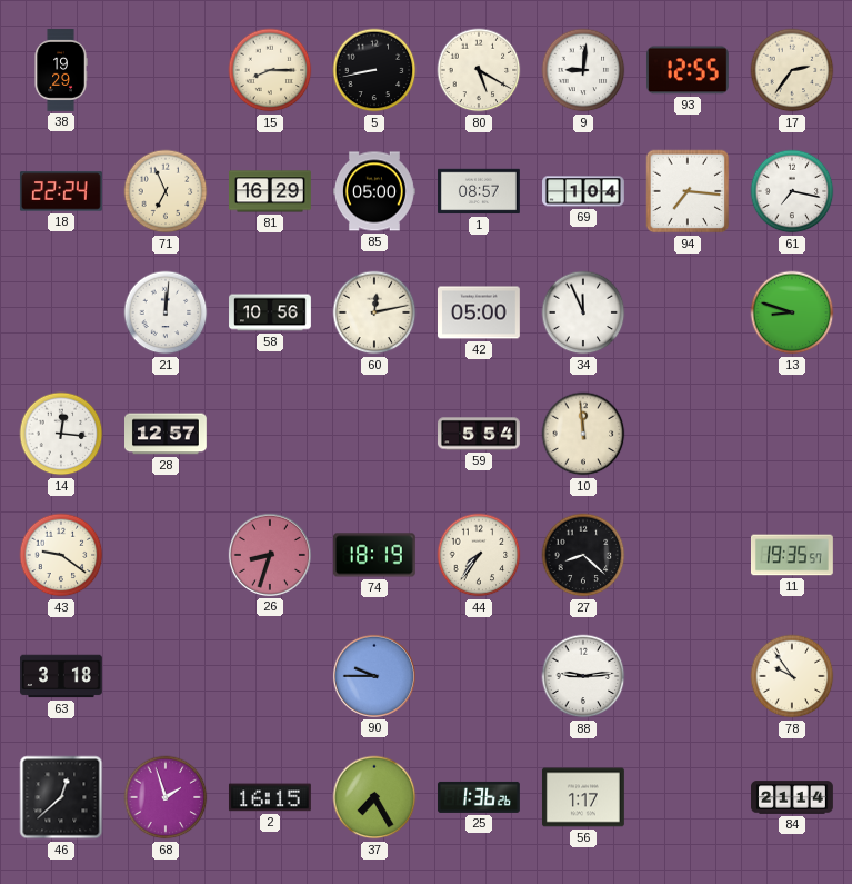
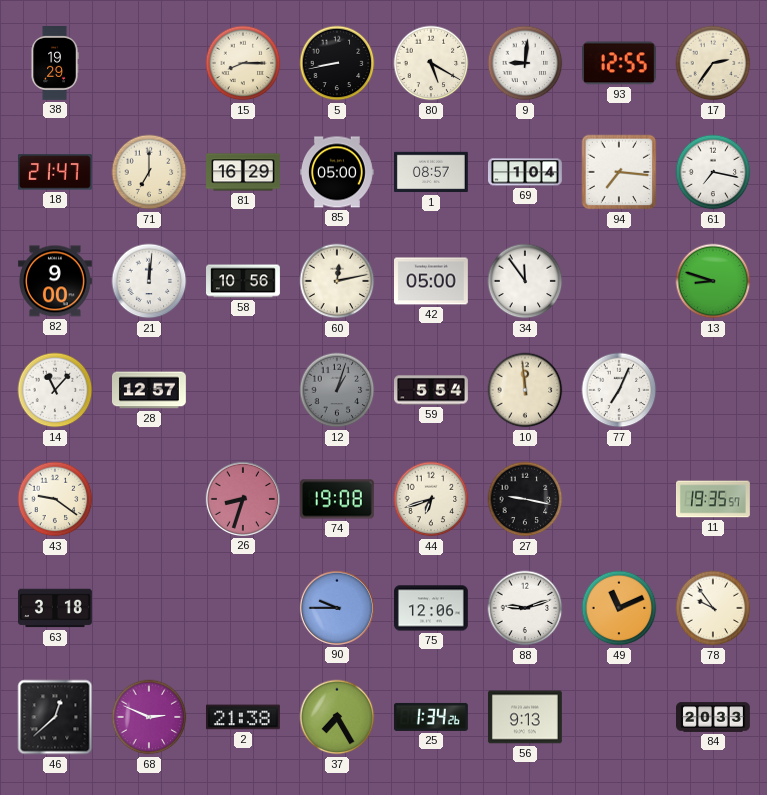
18: 22:24 -> 21:47
71: 6:56 -> 7:00
82: none -> 9:00
34: 11:56 -> 11:54
14: 12:16 -> 11:07
12: none -> 1:03
77: none -> 7:04
74: 18:19 -> 19:08
44: 7:36 -> 6:42
27: 8:22 -> 9:17
75: none -> 12:06
88: 9:14 -> 9:12
49: none -> 11:11
68: 1:57 -> 2:49
2: 16:15 -> 21:38
25: 1:36 -> 1:34
56: 1:17 -> 9:13
84: 21:14 -> 20:33
